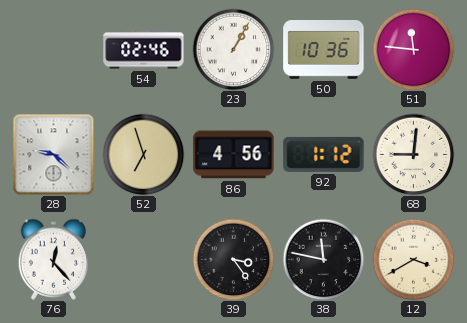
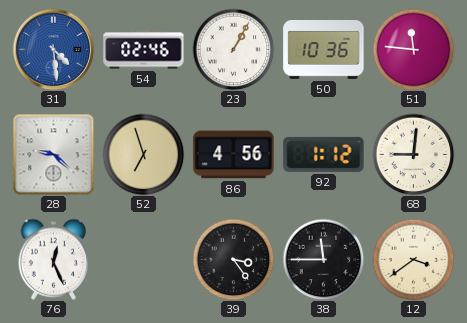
31: none -> 4:29
76: 12:23 -> 12:26
38: 11:47 -> 11:45
12: 3:40 -> 3:39
